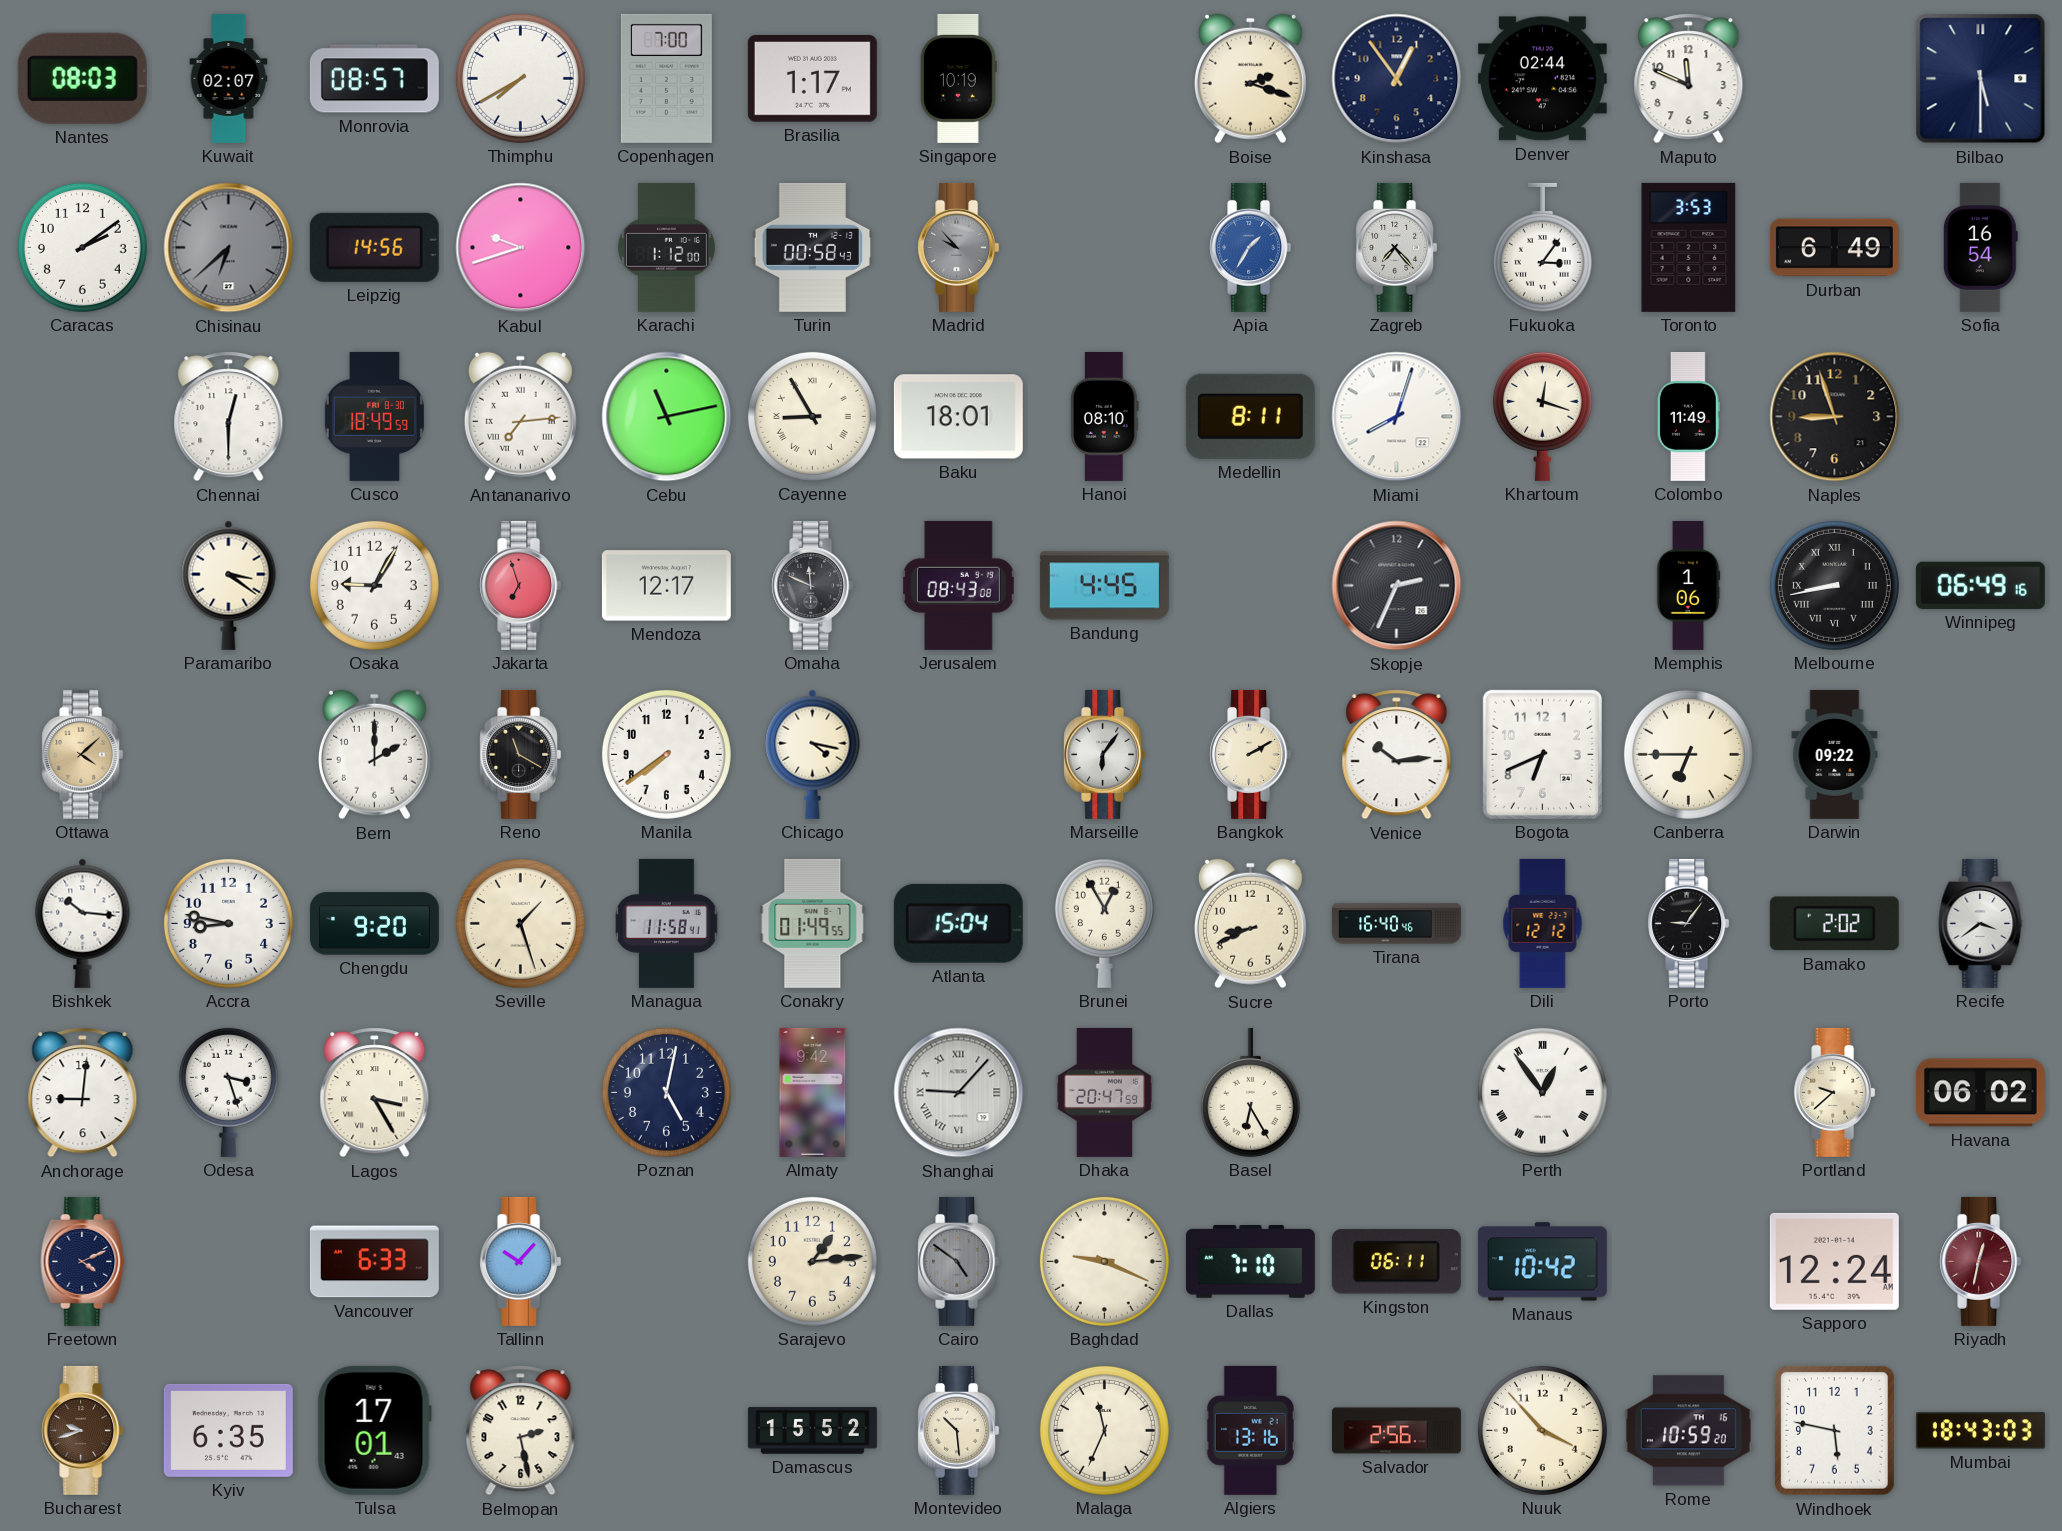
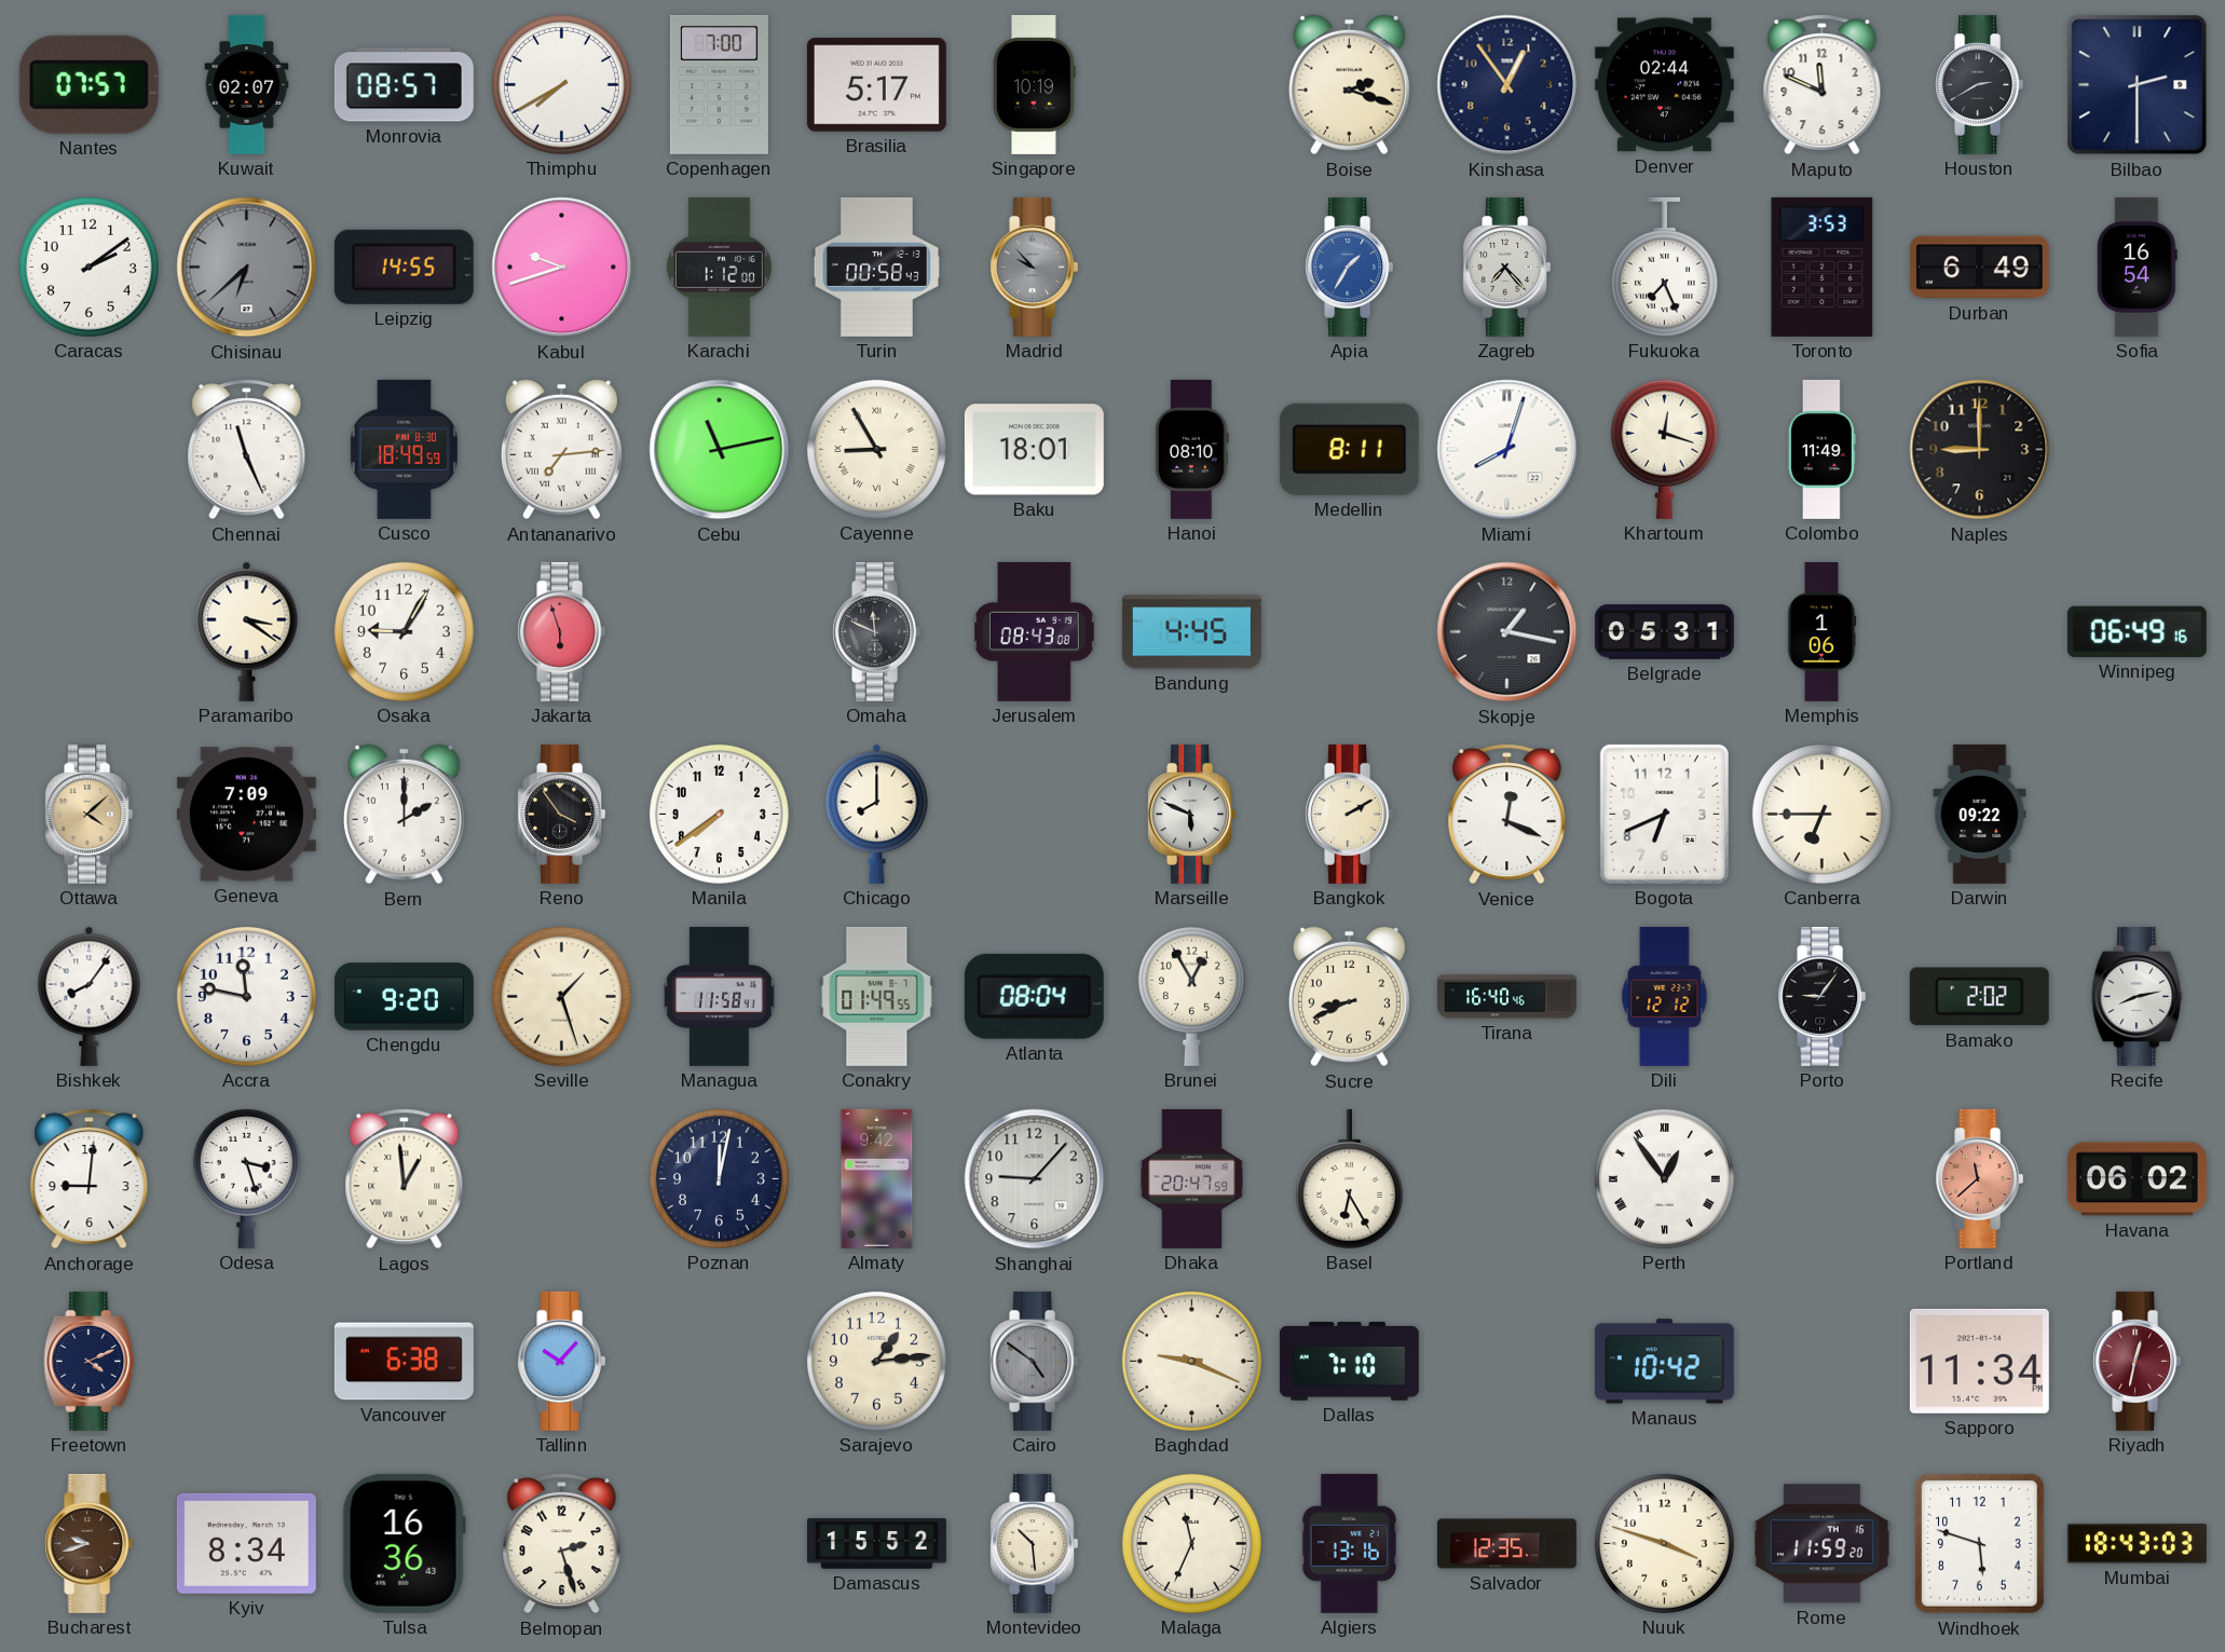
Nantes: 08:03 -> 07:57
Brasilia: 1:17 -> 5:17
Houston: none -> 2:40
Bilbao: 5:30 -> 2:30
Leipzig: 14:56 -> 14:55
Fukuoka: 3:06 -> 7:26
Chennai: 12:30 -> 11:26
Naples: 8:57 -> 9:00
Jakarta: 6:57 -> 5:57
Mendoza: 12:17 -> none
Skopje: 2:34 -> 1:17
Belgrade: none -> 05:31
Melbourne: 8:43 -> none
Geneva: none -> 7:09
Reno: 11:20 -> 3:54
Chicago: 4:17 -> 8:00
Marseille: 6:06 -> 5:49
Venice: 10:14 -> 12:19
Bishkek: 10:16 -> 8:06
Accra: 8:47 -> 11:47
Atlanta: 15:04 -> 08:04
Recife: 3:39 -> 8:13
Lagos: 3:25 -> 12:59
Poznan: 5:02 -> 12:02
Shanghai numerals: Roman -> Arabic
Portland: 9:38 -> 11:38
Portland dial: cream -> salmon
Vancouver: 6:33 -> 6:38
Kingston: 06:11 -> none
Sapporo: 12:24 -> 11:34
Kyiv: 6:35 -> 8:34
Tulsa: 17:01 -> 16:36
Belmopan: 2:28 -> 2:27
Salvador: 2:56 -> 12:35
Nuuk: 3:53 -> 3:48
Rome: 10:59 -> 11:59
Windhoek: 5:47 -> 5:48
